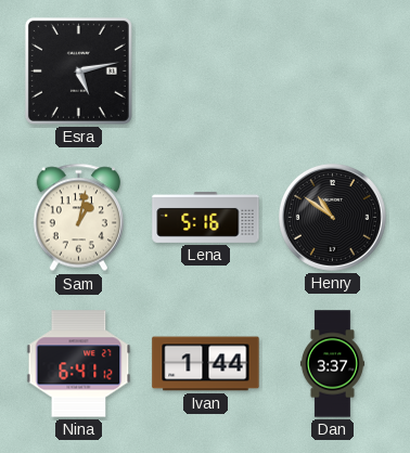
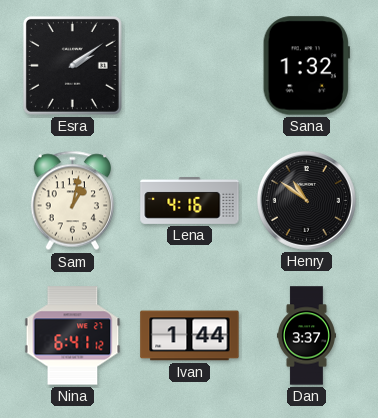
Esra: 5:13 -> 2:09
Sana: none -> 1:32
Lena: 5:16 -> 4:16
